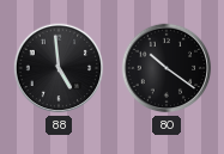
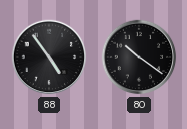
88: 4:59 -> 4:54
